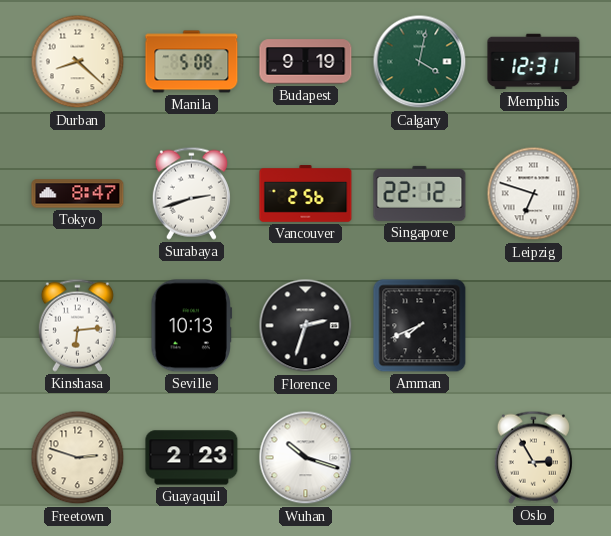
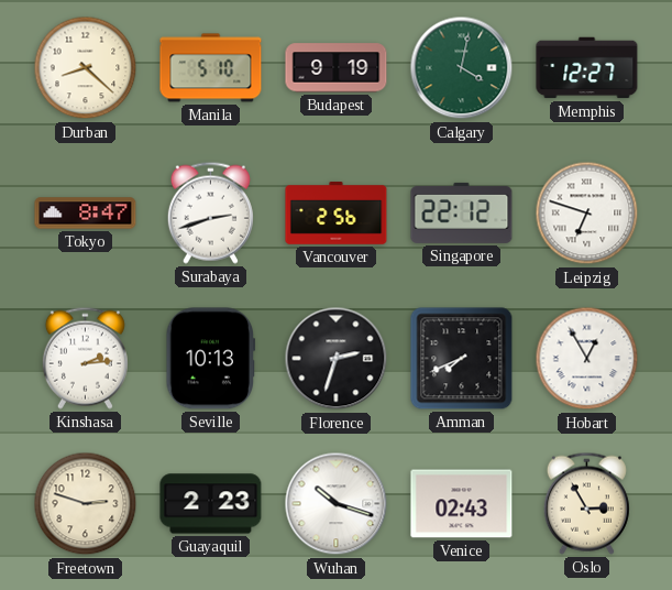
Manila: 5:08 -> 5:10
Memphis: 12:31 -> 12:27
Kinshasa: 6:14 -> 2:14
Hobart: none -> 12:55
Venice: none -> 02:43
